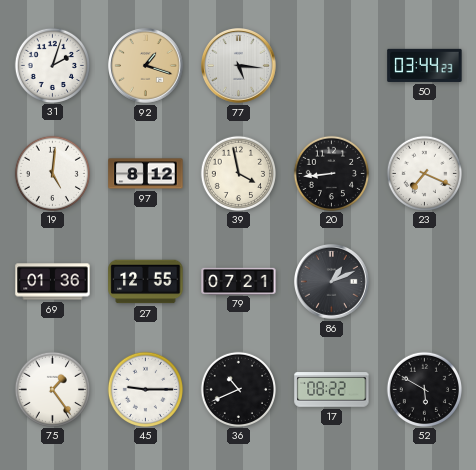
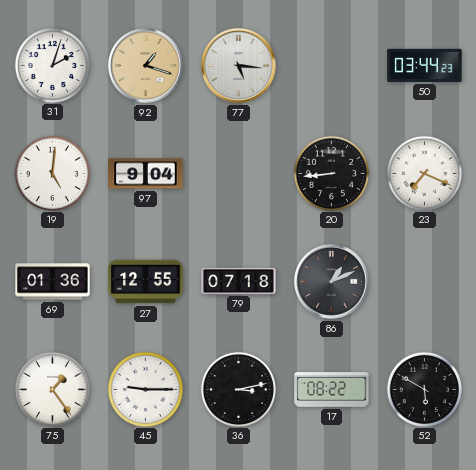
97: 8:12 -> 9:04
39: 3:58 -> none
79: 07:21 -> 07:18
36: 10:41 -> 3:13
